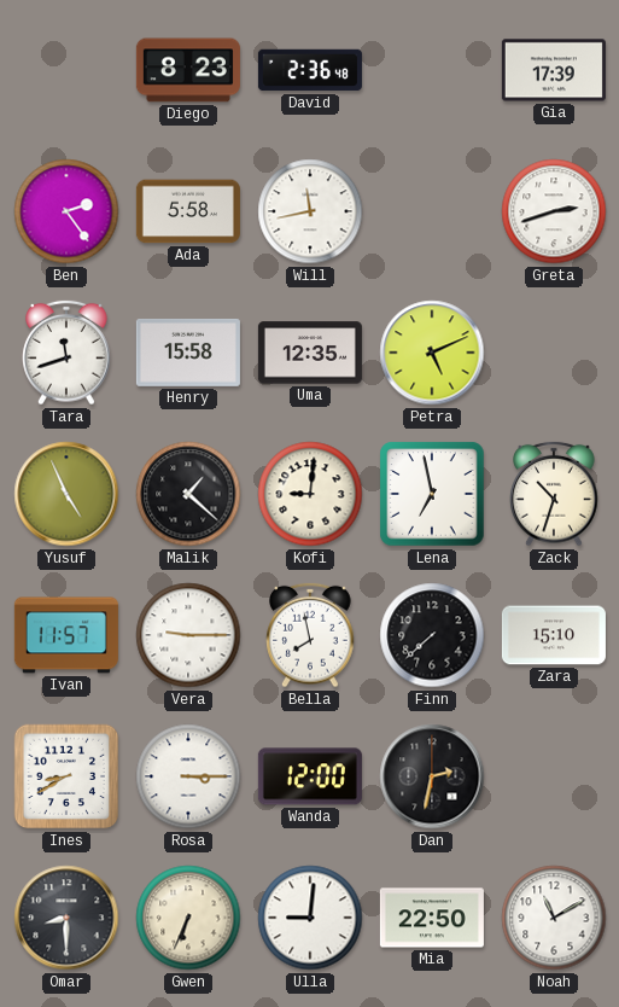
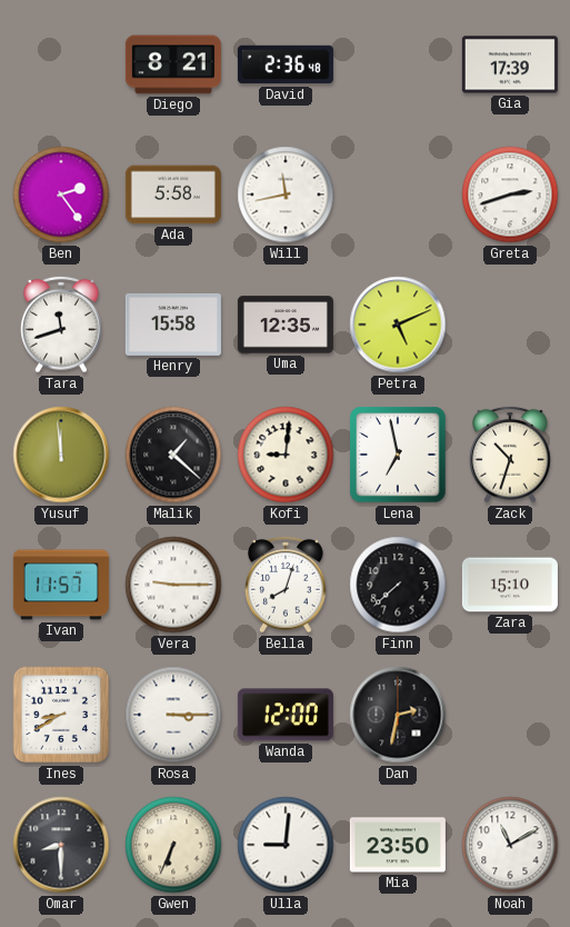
Diego: 8:23 -> 8:21
Yusuf: 4:56 -> 11:59
Bella: 7:58 -> 8:03
Mia: 22:50 -> 23:50
